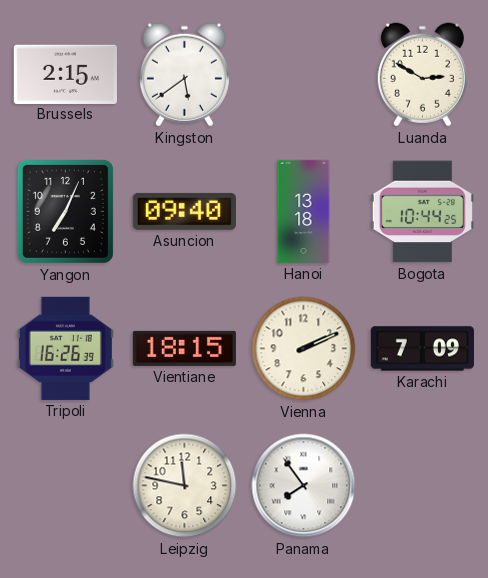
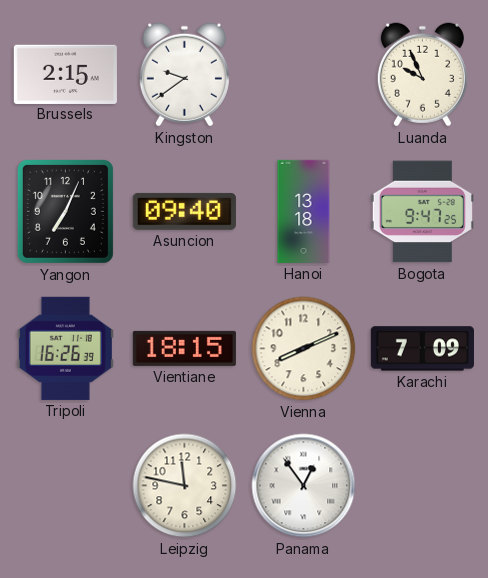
Kingston: 5:39 -> 9:39
Luanda: 2:50 -> 9:56
Bogota: 10:44 -> 9:47
Vienna: 2:11 -> 8:11
Panama: 7:54 -> 12:54
